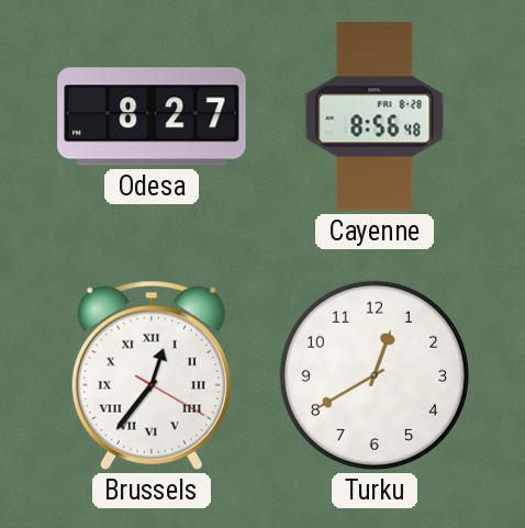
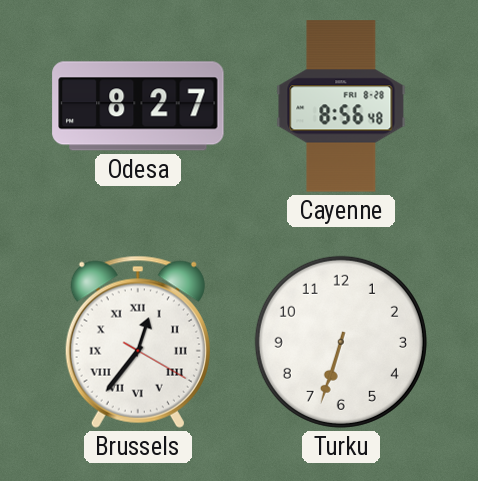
Turku: 12:40 -> 6:33
